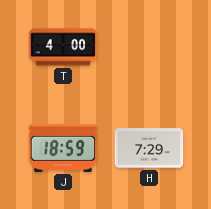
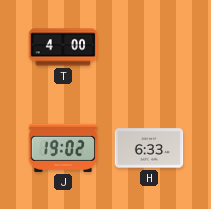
J: 18:59 -> 19:02
H: 7:29 -> 6:33
